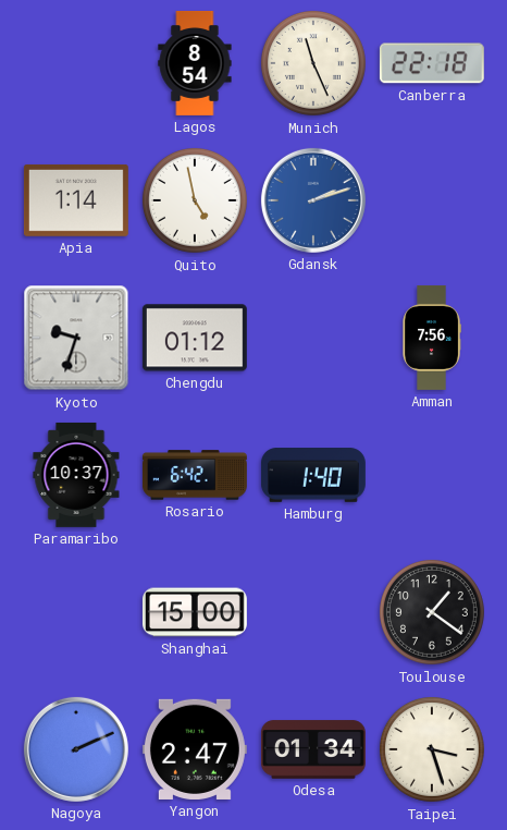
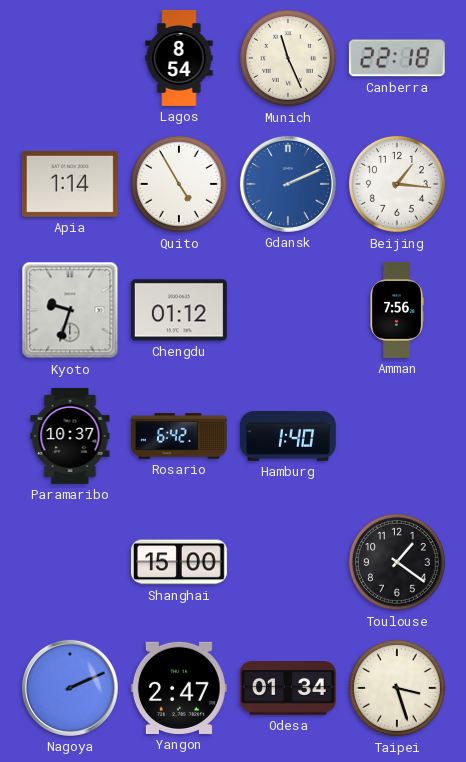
Quito: 4:58 -> 4:55
Gdansk: 2:12 -> 2:11
Beijing: none -> 1:16
